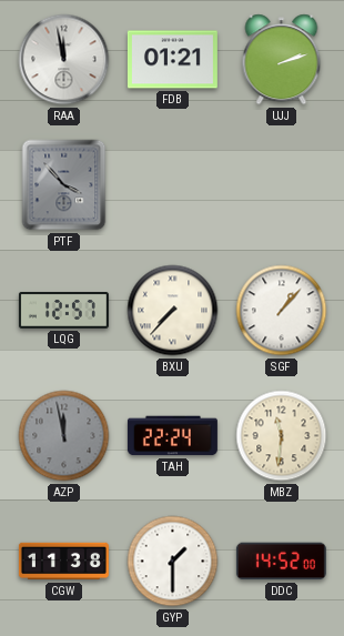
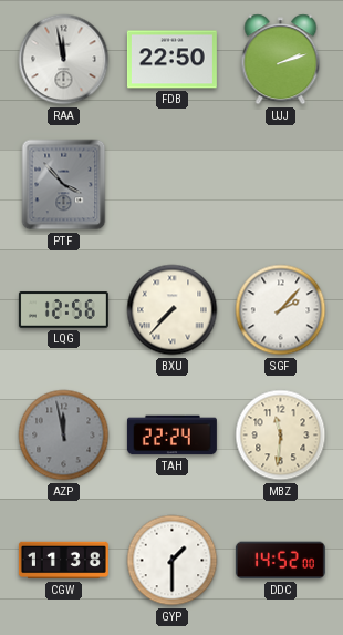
FDB: 01:21 -> 22:50
LQG: 12:57 -> 12:56
SGF: 1:07 -> 2:07
